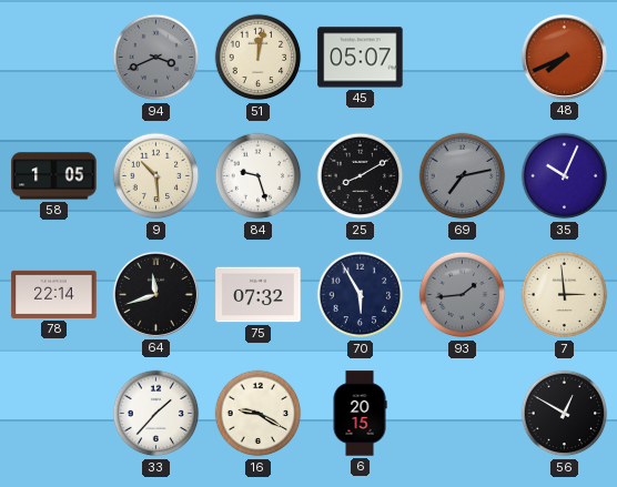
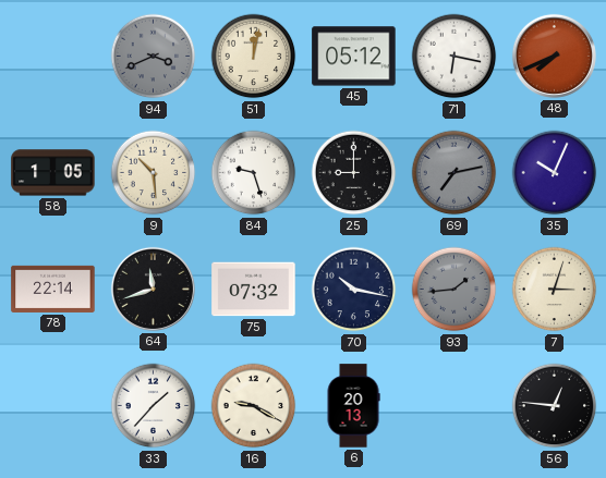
45: 05:07 -> 05:12
71: none -> 6:17
25: 8:10 -> 9:00
70: 5:55 -> 10:17
7: 2:59 -> 3:03
6: 20:15 -> 20:13
56: 12:50 -> 12:46
